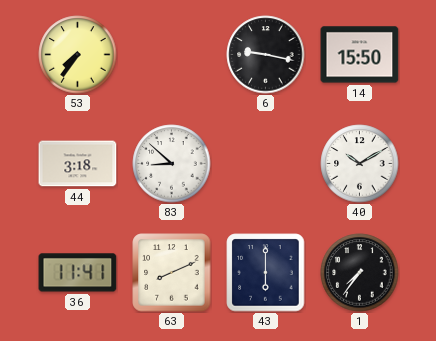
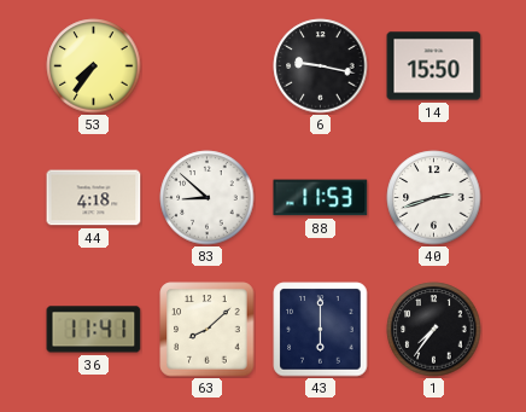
44: 3:18 -> 4:18
88: none -> 11:53
40: 10:10 -> 2:42
63: 8:11 -> 8:08
